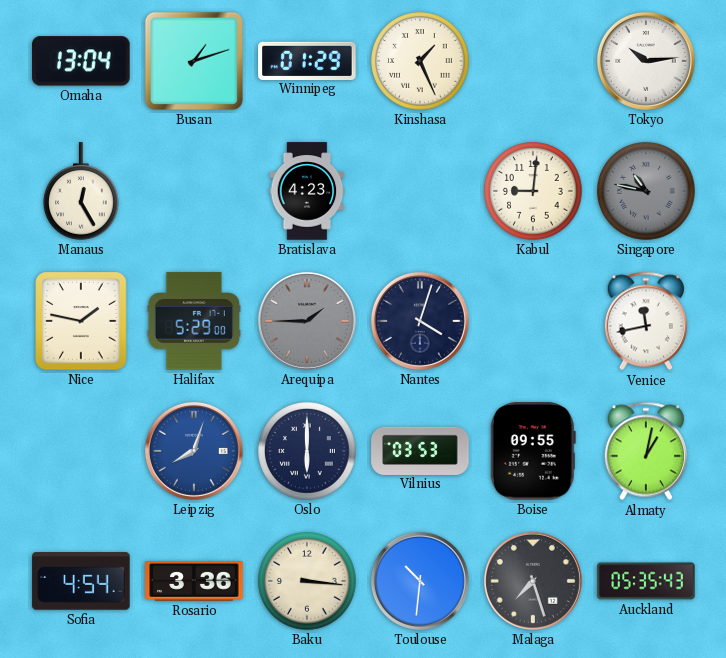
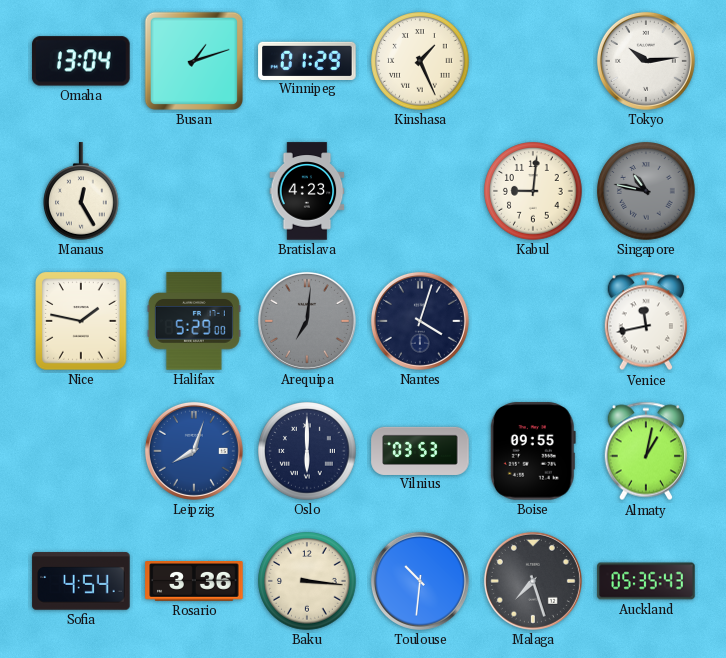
Arequipa: 1:45 -> 7:01
